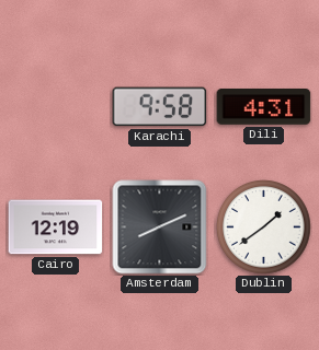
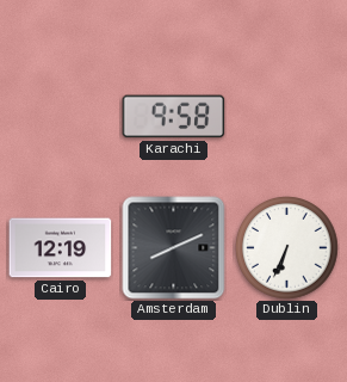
Dili: 4:31 -> none
Dublin: 1:39 -> 6:34
